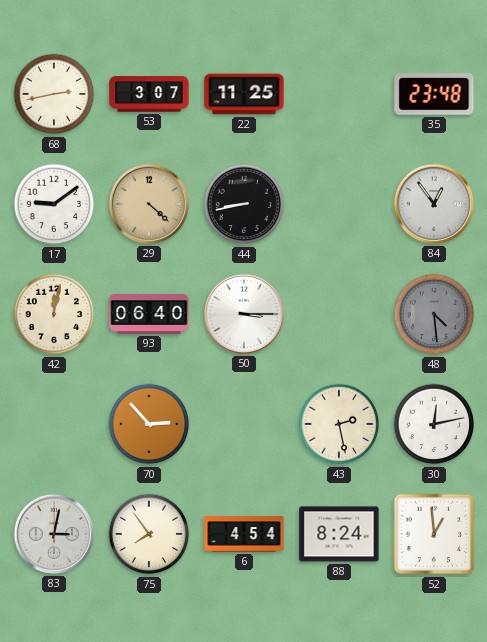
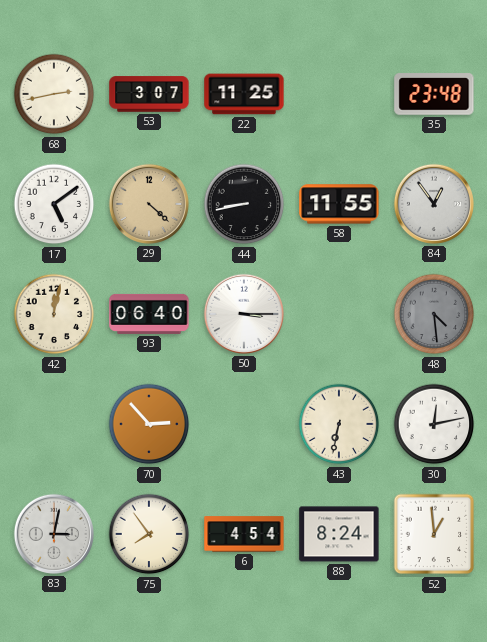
17: 9:09 -> 5:09
58: none -> 11:55
43: 2:28 -> 6:32
